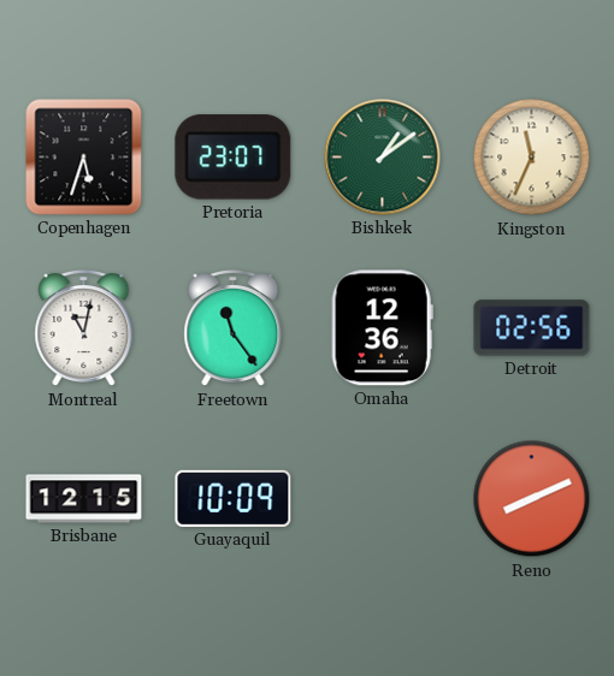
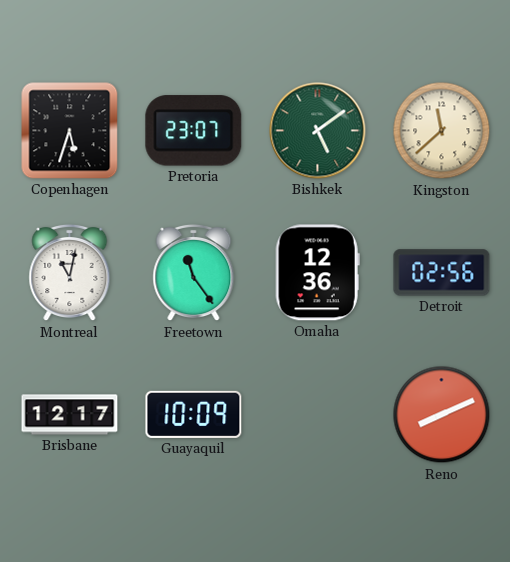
Bishkek: 1:09 -> 5:09
Kingston: 11:34 -> 11:38
Brisbane: 12:15 -> 12:17
